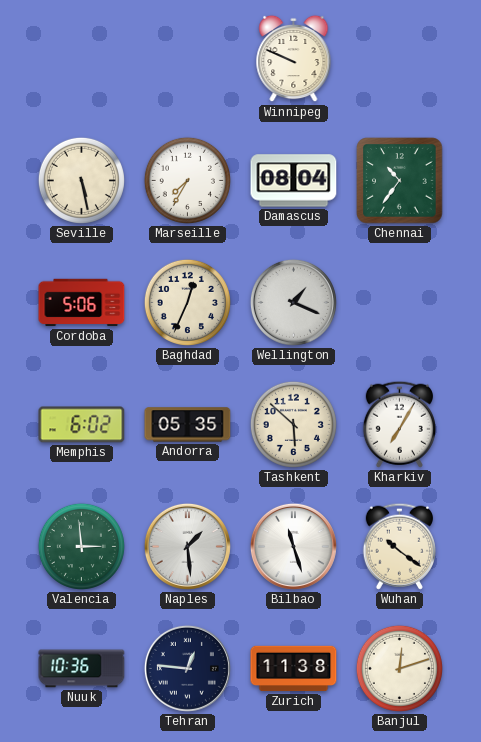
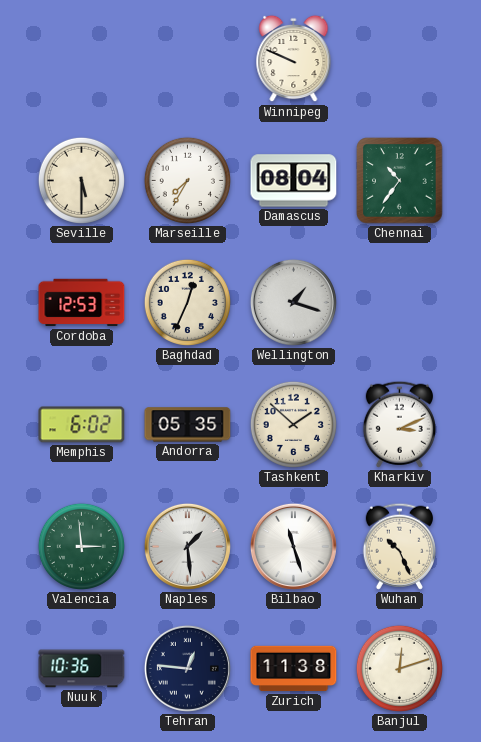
Seville: 5:28 -> 5:30
Cordoba: 5:06 -> 12:53
Wellington: 1:19 -> 1:18
Tashkent: 5:52 -> 1:52
Kharkiv: 7:05 -> 3:11
Wuhan: 10:21 -> 10:26
